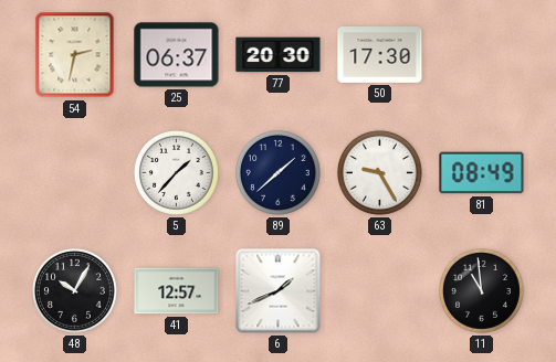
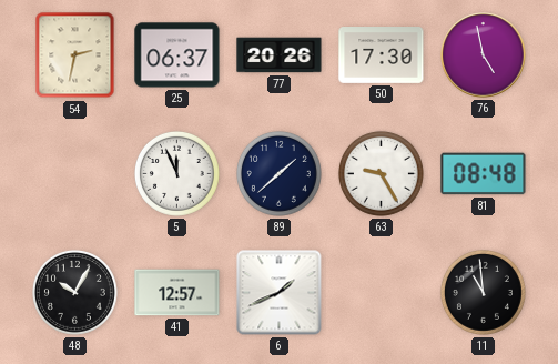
77: 20:30 -> 20:26
76: none -> 4:58
5: 1:37 -> 11:56
81: 08:49 -> 08:48
